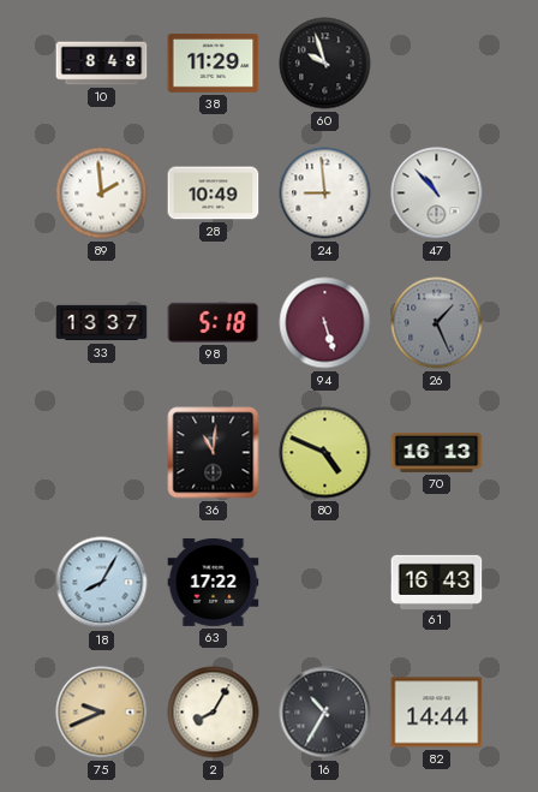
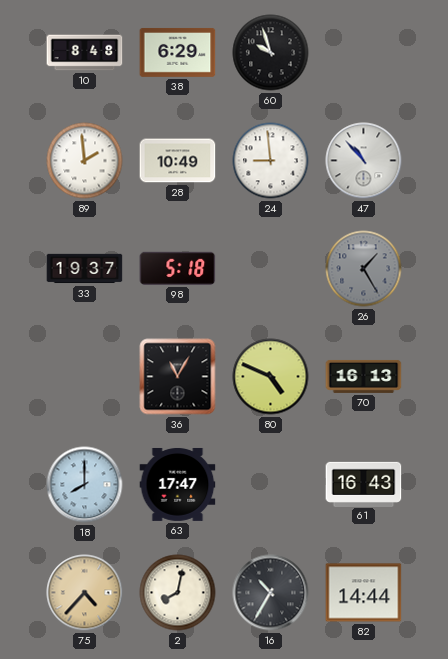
38: 11:29 -> 6:29
33: 13:37 -> 19:37
94: 5:27 -> none
26: 1:26 -> 1:25
36: 11:01 -> 11:05
18: 8:05 -> 8:00
63: 17:22 -> 17:47
75: 9:41 -> 4:37
2: 8:05 -> 8:02
